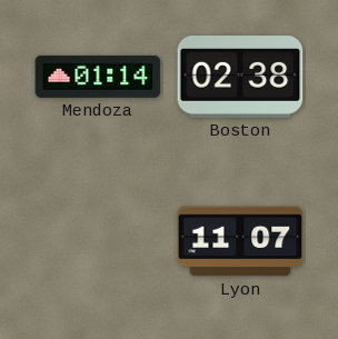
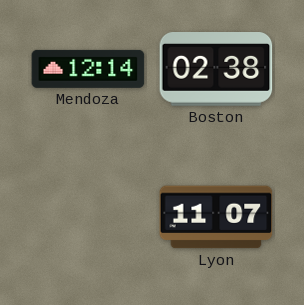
Mendoza: 01:14 -> 12:14
